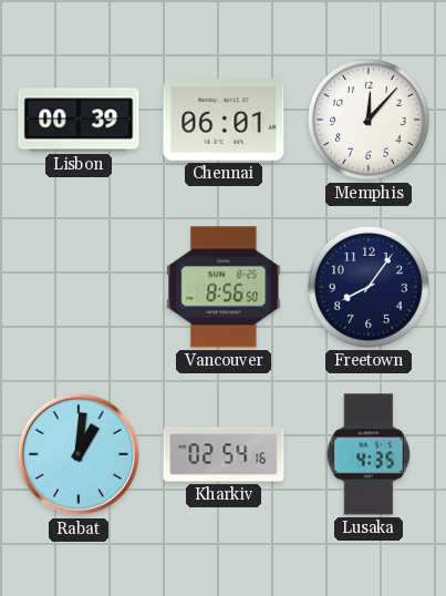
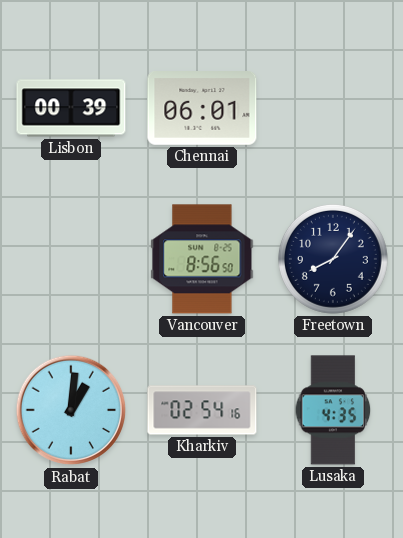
Memphis: 12:07 -> none
